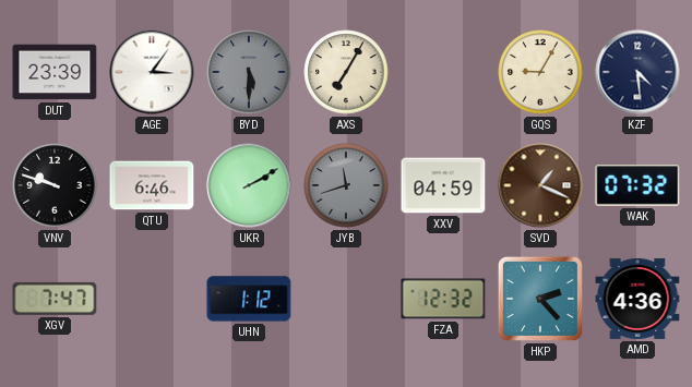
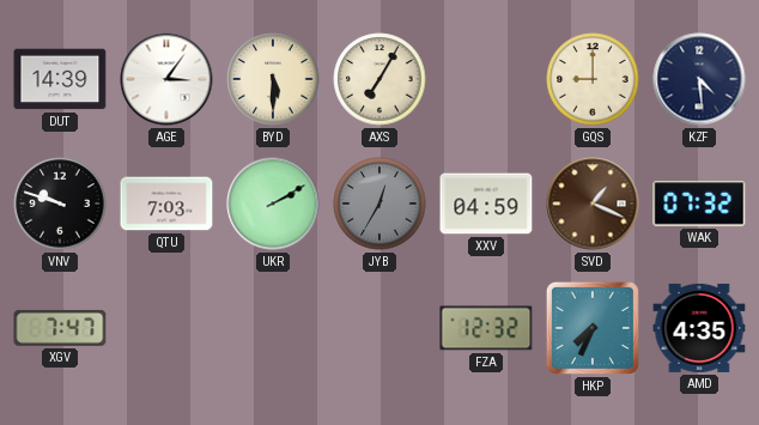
DUT: 23:39 -> 14:39
BYD dial: grey -> cream
GQS: 9:05 -> 9:00
QTU: 6:46 -> 7:03
JYB: 11:42 -> 12:35
UHN: 1:12 -> none
HKP: 2:23 -> 7:34
AMD: 4:36 -> 4:35
